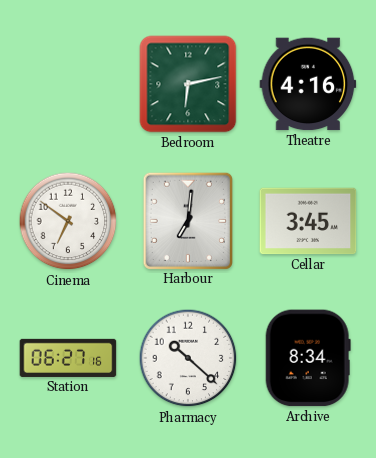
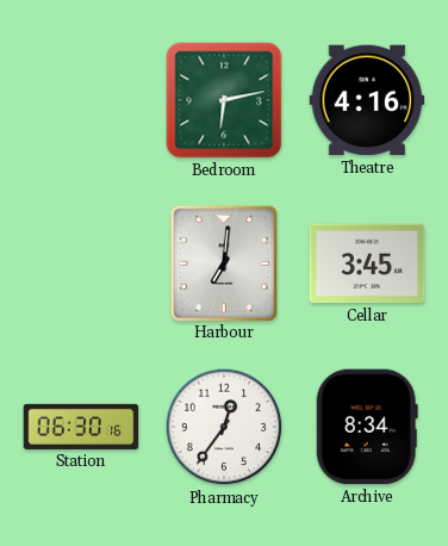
Cinema: 6:51 -> none
Station: 06:27 -> 06:30
Pharmacy: 10:22 -> 12:36
